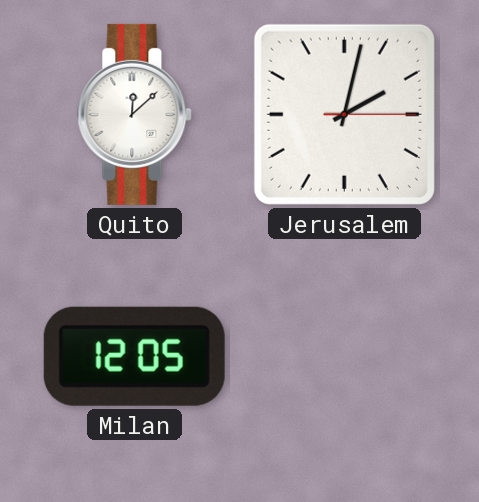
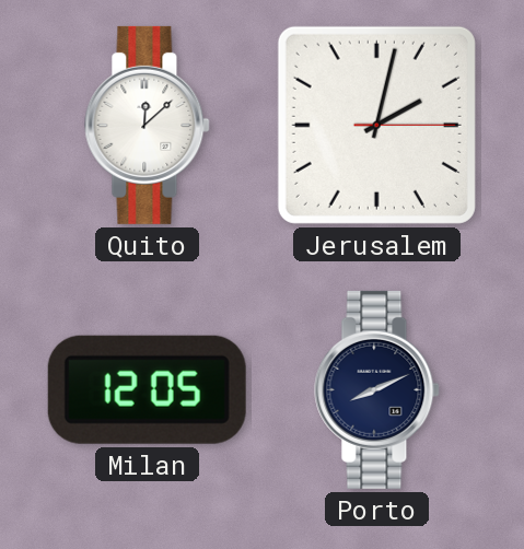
Porto: none -> 8:11
